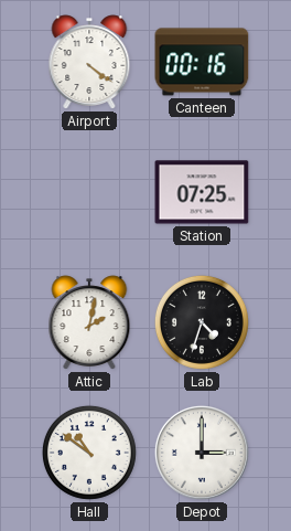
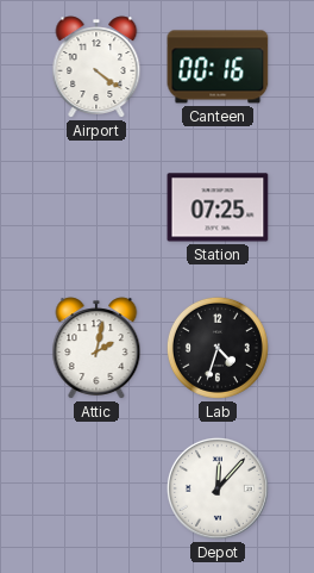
Hall: 10:51 -> none
Depot: 3:00 -> 12:07
